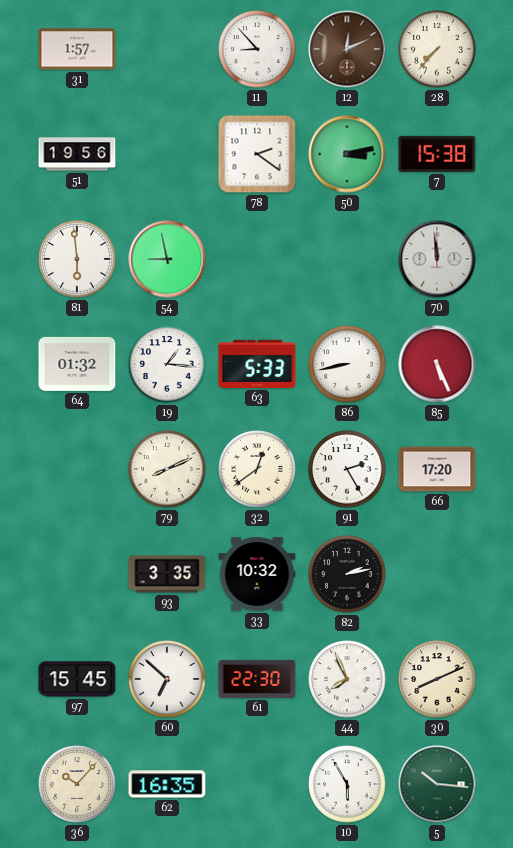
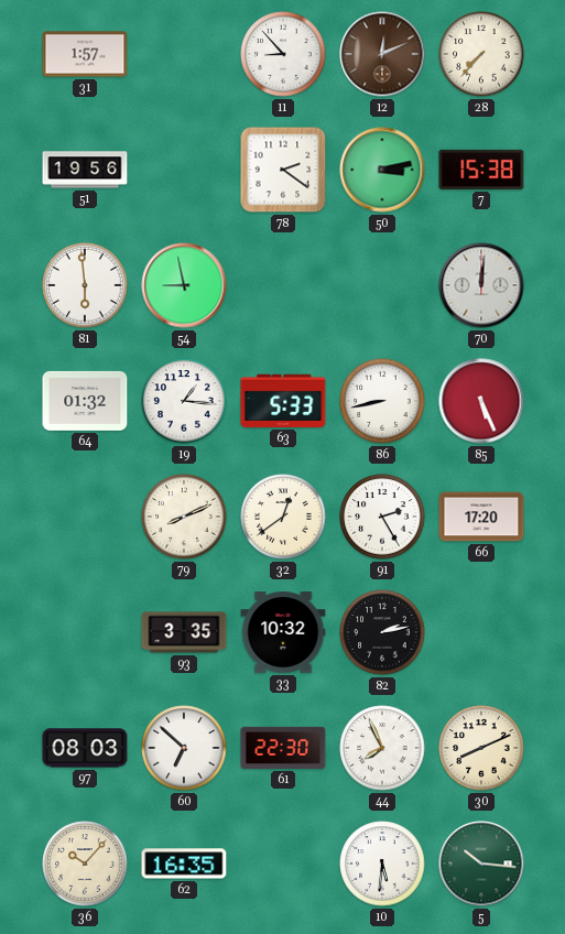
70: 11:59 -> 12:01
97: 15:45 -> 08:03
10: 5:55 -> 5:31
